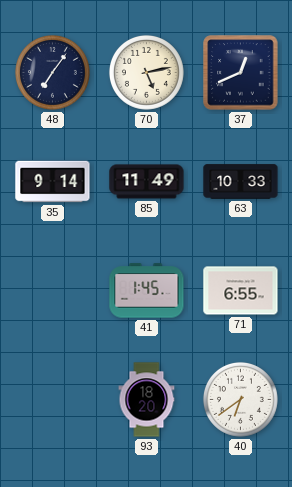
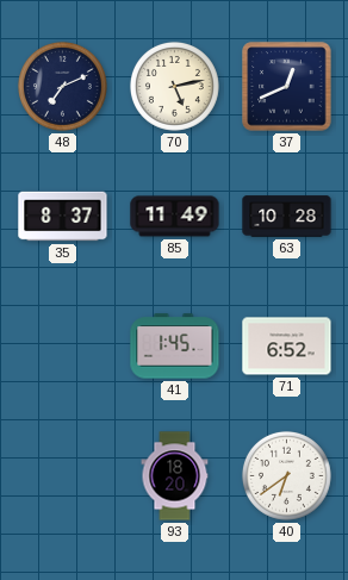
48: 7:06 -> 7:11
35: 9:14 -> 8:37
63: 10:33 -> 10:28
71: 6:55 -> 6:52
